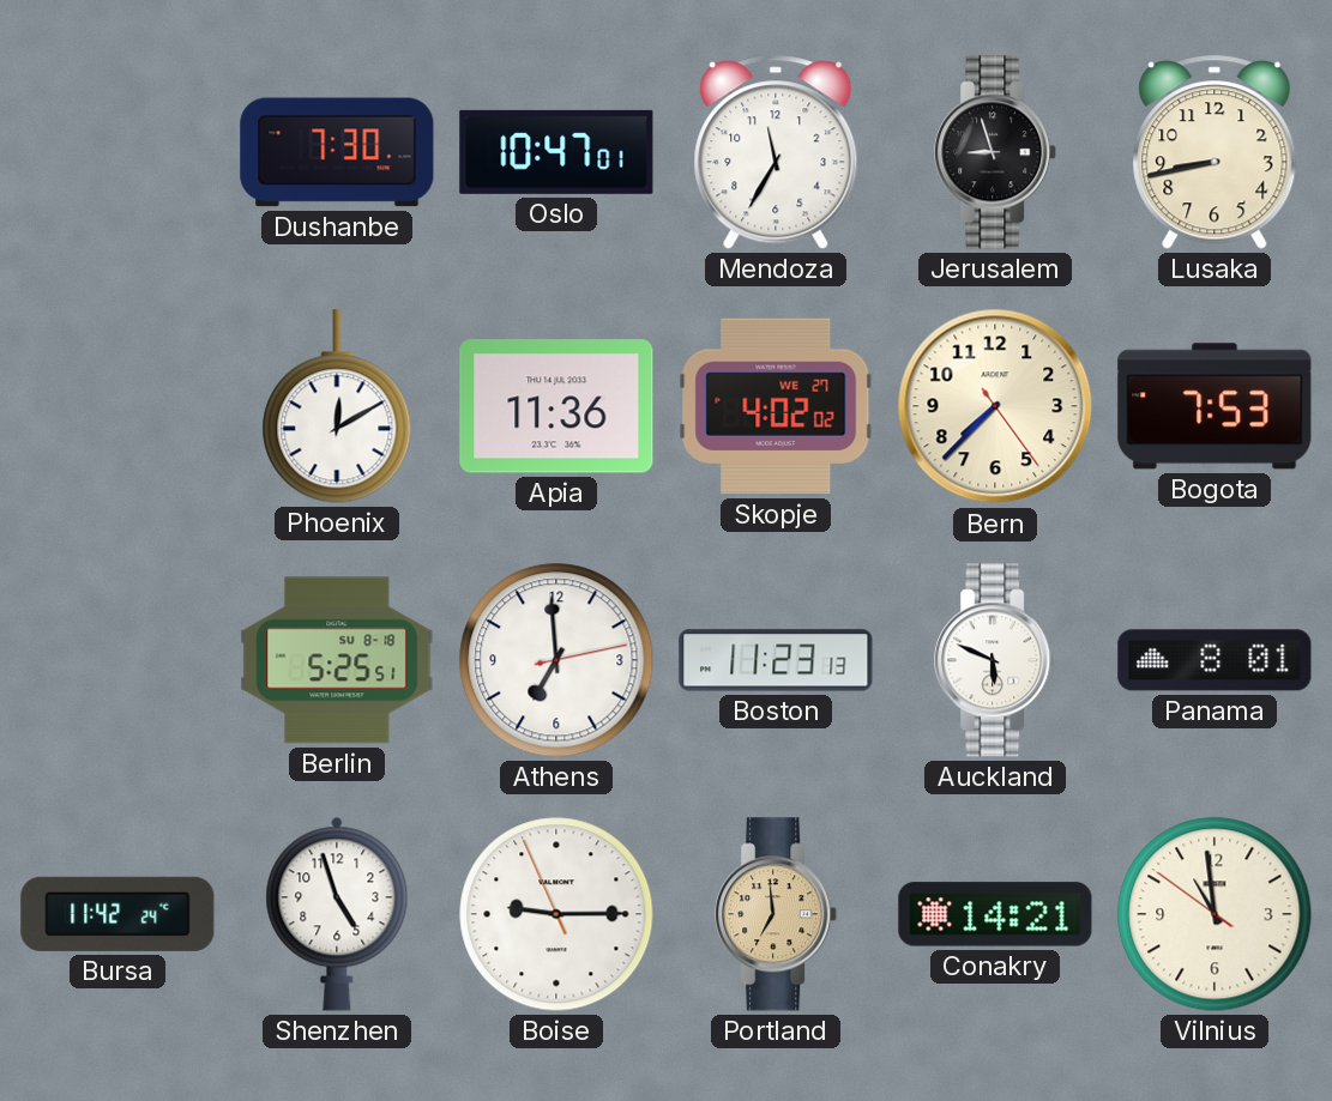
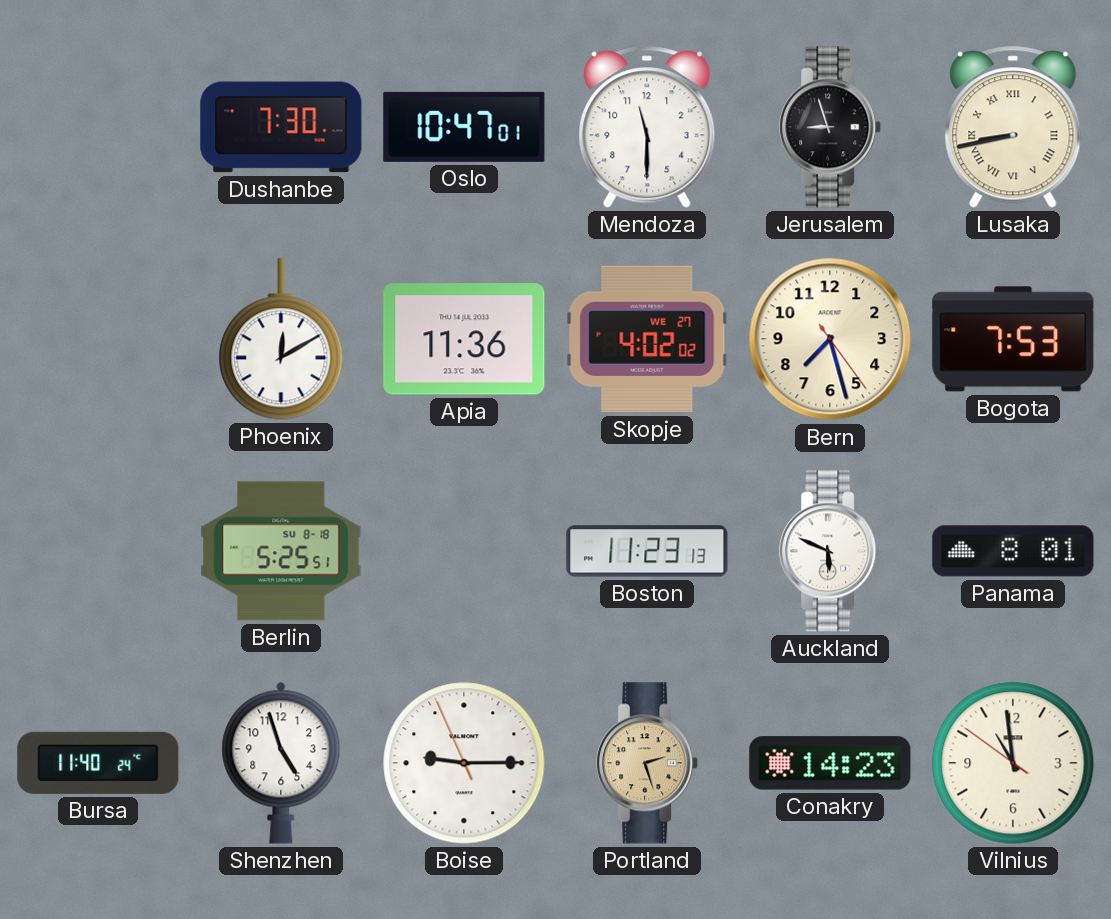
Mendoza: 11:35 -> 11:30
Lusaka numerals: Arabic -> Roman
Bern: 7:37 -> 7:27
Athens: 6:59 -> none
Bursa: 11:42 -> 11:40
Portland: 6:59 -> 2:27
Conakry: 14:21 -> 14:23
